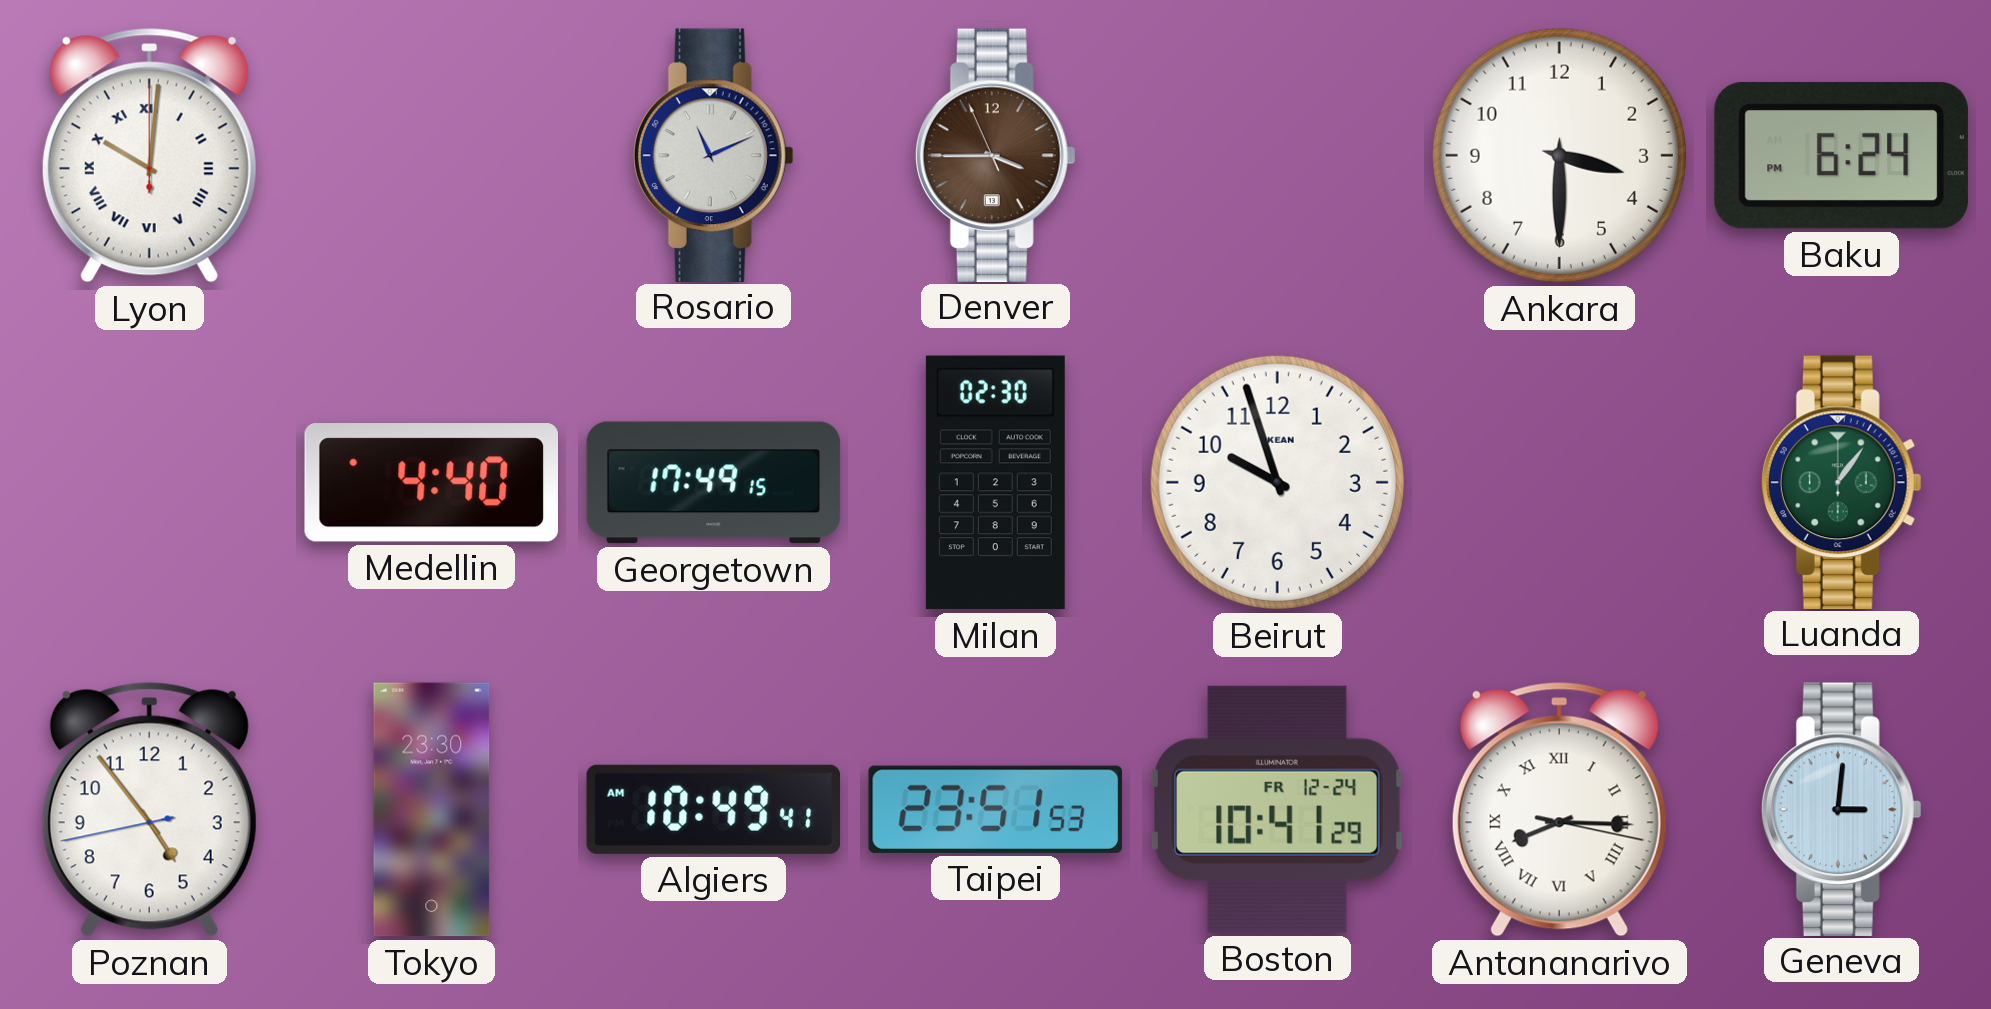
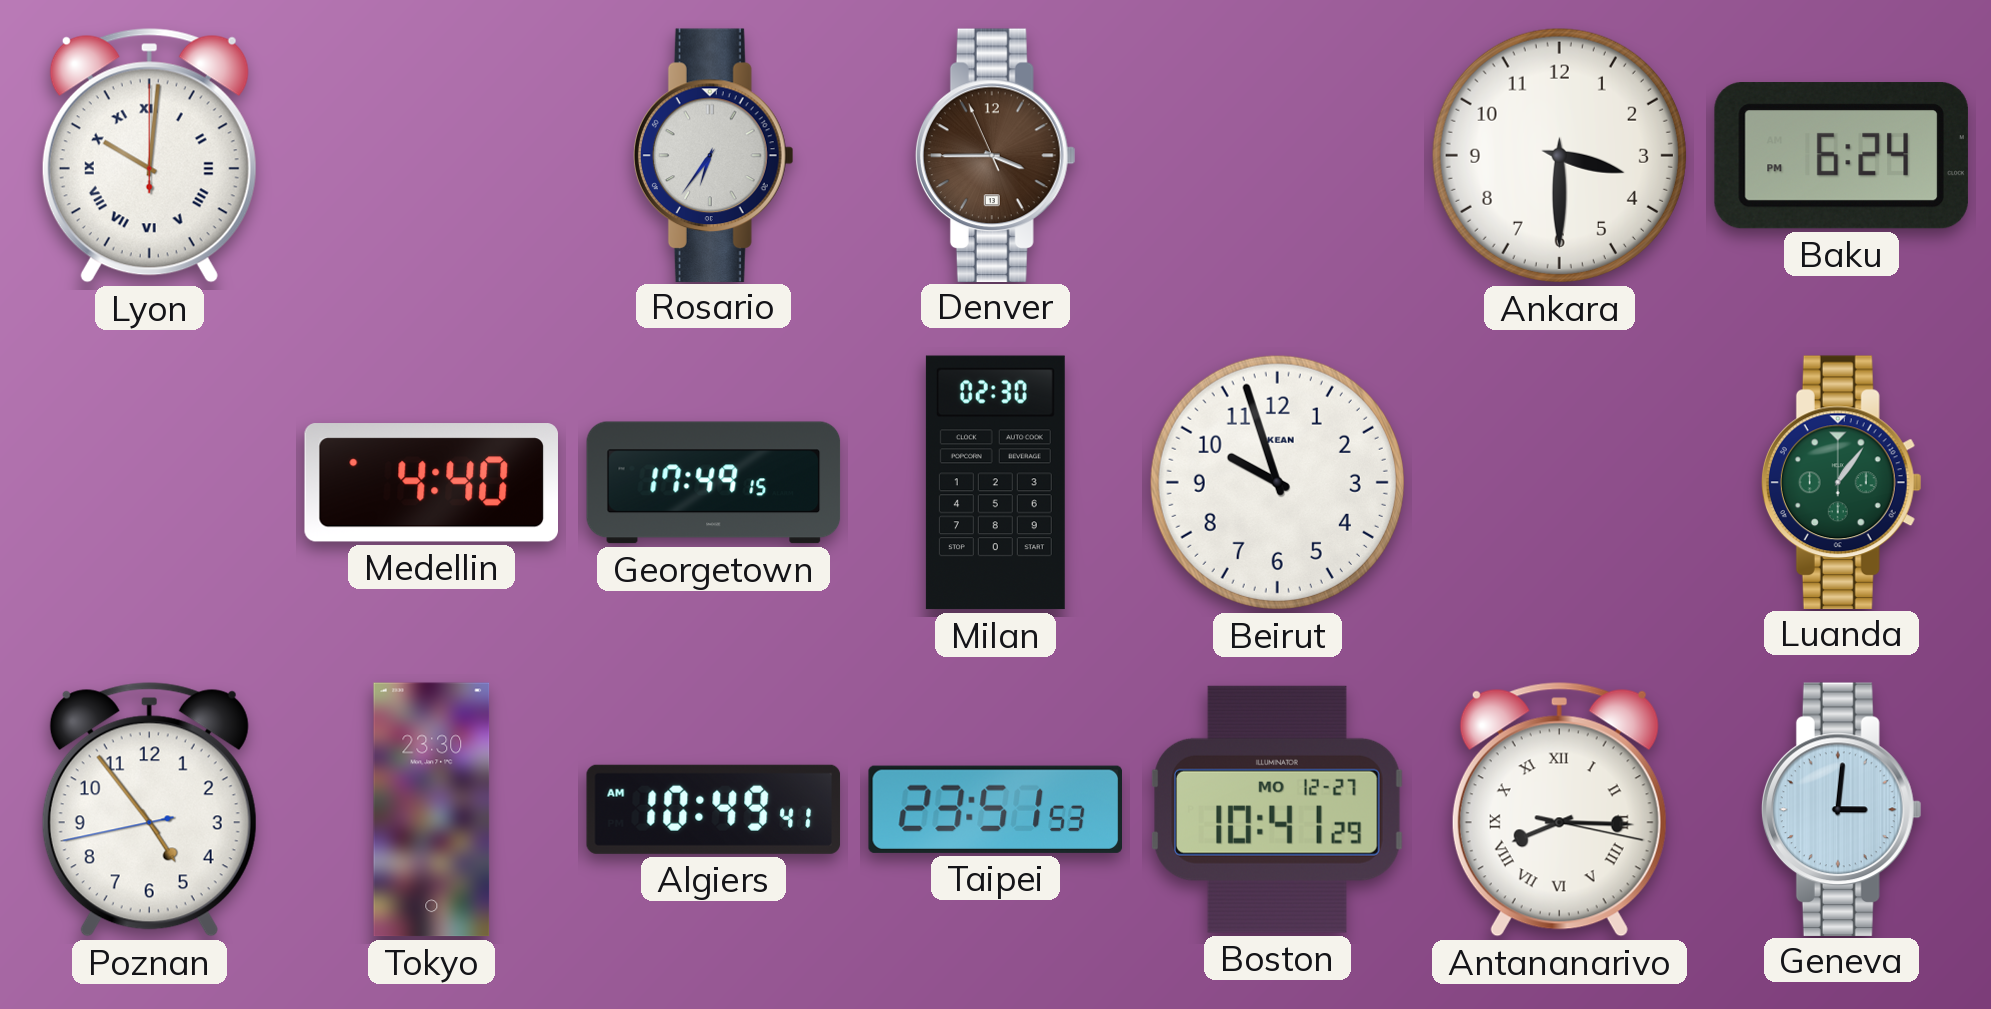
Rosario: 11:11 -> 6:36
Boston date: FR 12-24 -> MO 12-27
